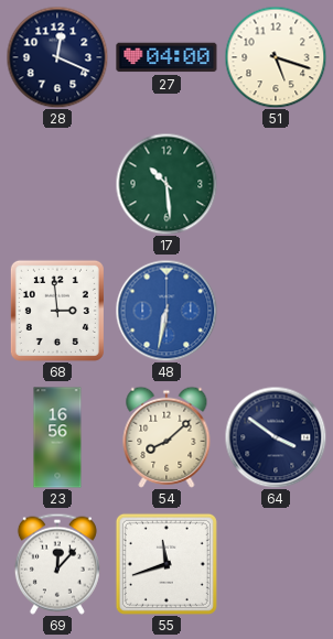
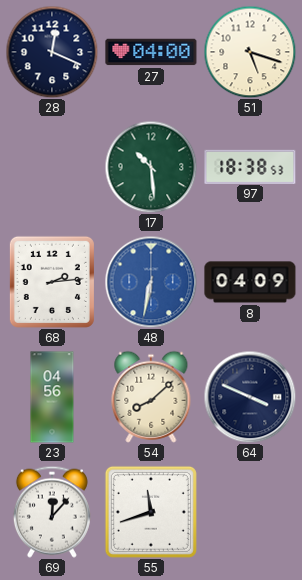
97: none -> 18:38
68: 2:59 -> 2:14
8: none -> 04:09
23: 16:56 -> 04:56
64: 3:51 -> 3:49
